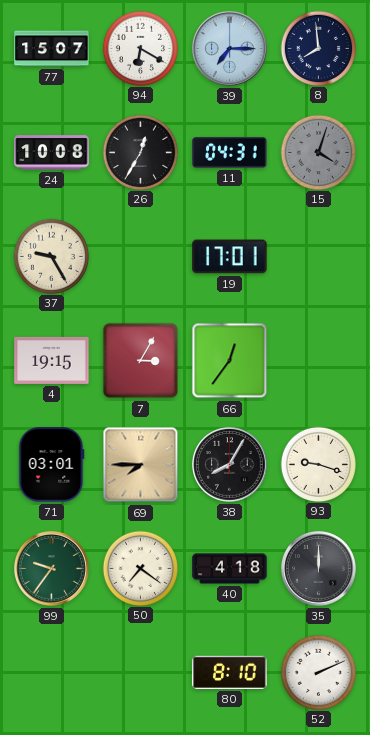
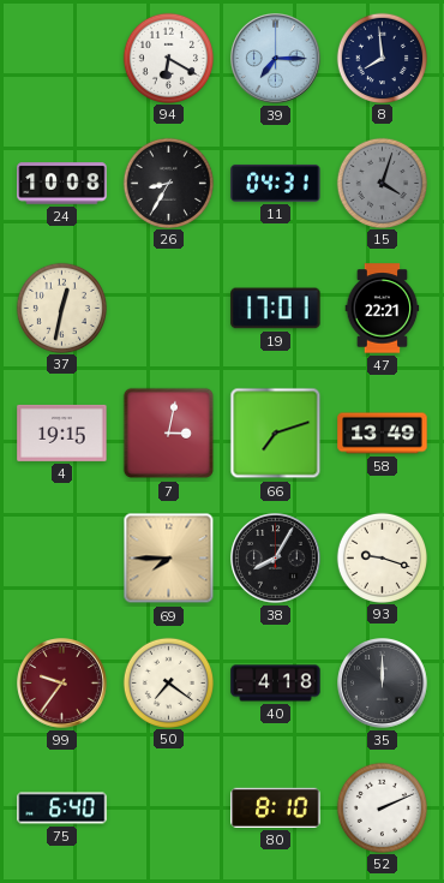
77: 15:07 -> none
26: 12:35 -> 8:35
37: 9:25 -> 12:32
47: none -> 22:21
7: 3:05 -> 3:02
66: 12:36 -> 7:12
58: none -> 13:49
71: 03:01 -> none
99 dial: green -> burgundy
75: none -> 6:40
